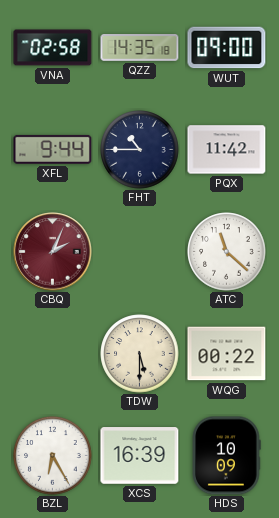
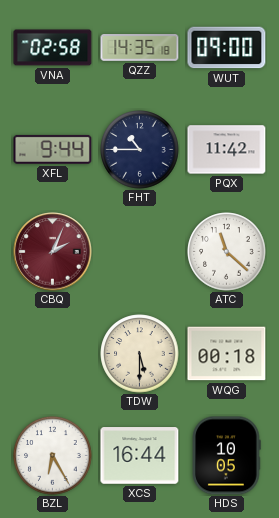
WQG: 00:22 -> 00:18
XCS: 16:39 -> 16:44
HDS: 10:09 -> 10:05
